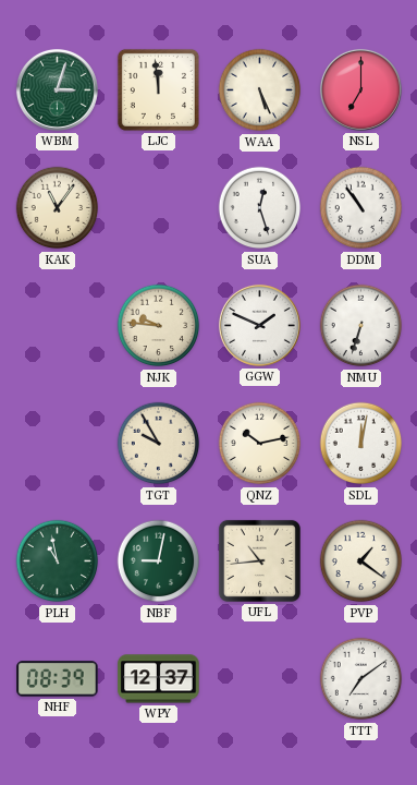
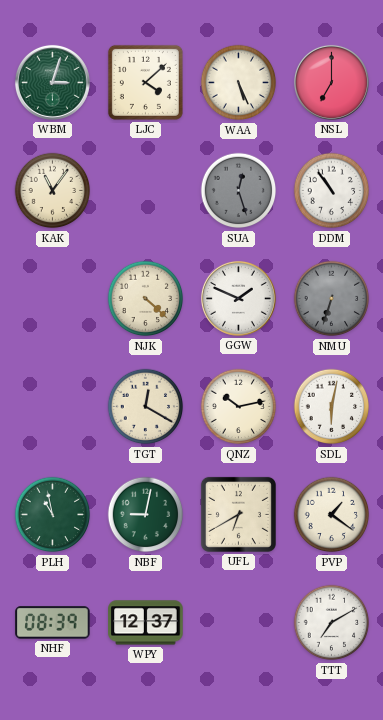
LJC: 11:59 -> 4:08
SUA dial: white -> grey
NJK: 9:46 -> 4:22
NMU dial: white -> grey
TGT: 9:55 -> 12:20
SDL: 12:02 -> 6:02
UFL: 10:44 -> 6:40
TTT: 7:09 -> 7:10
